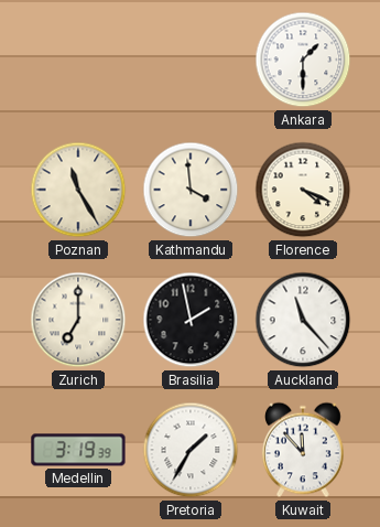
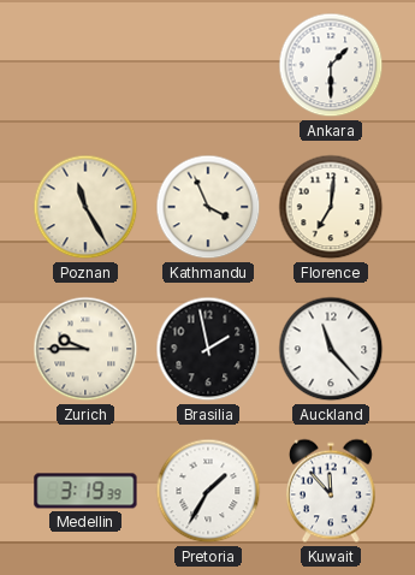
Kathmandu: 3:59 -> 3:56
Florence: 4:19 -> 7:01
Zurich: 7:00 -> 9:45
